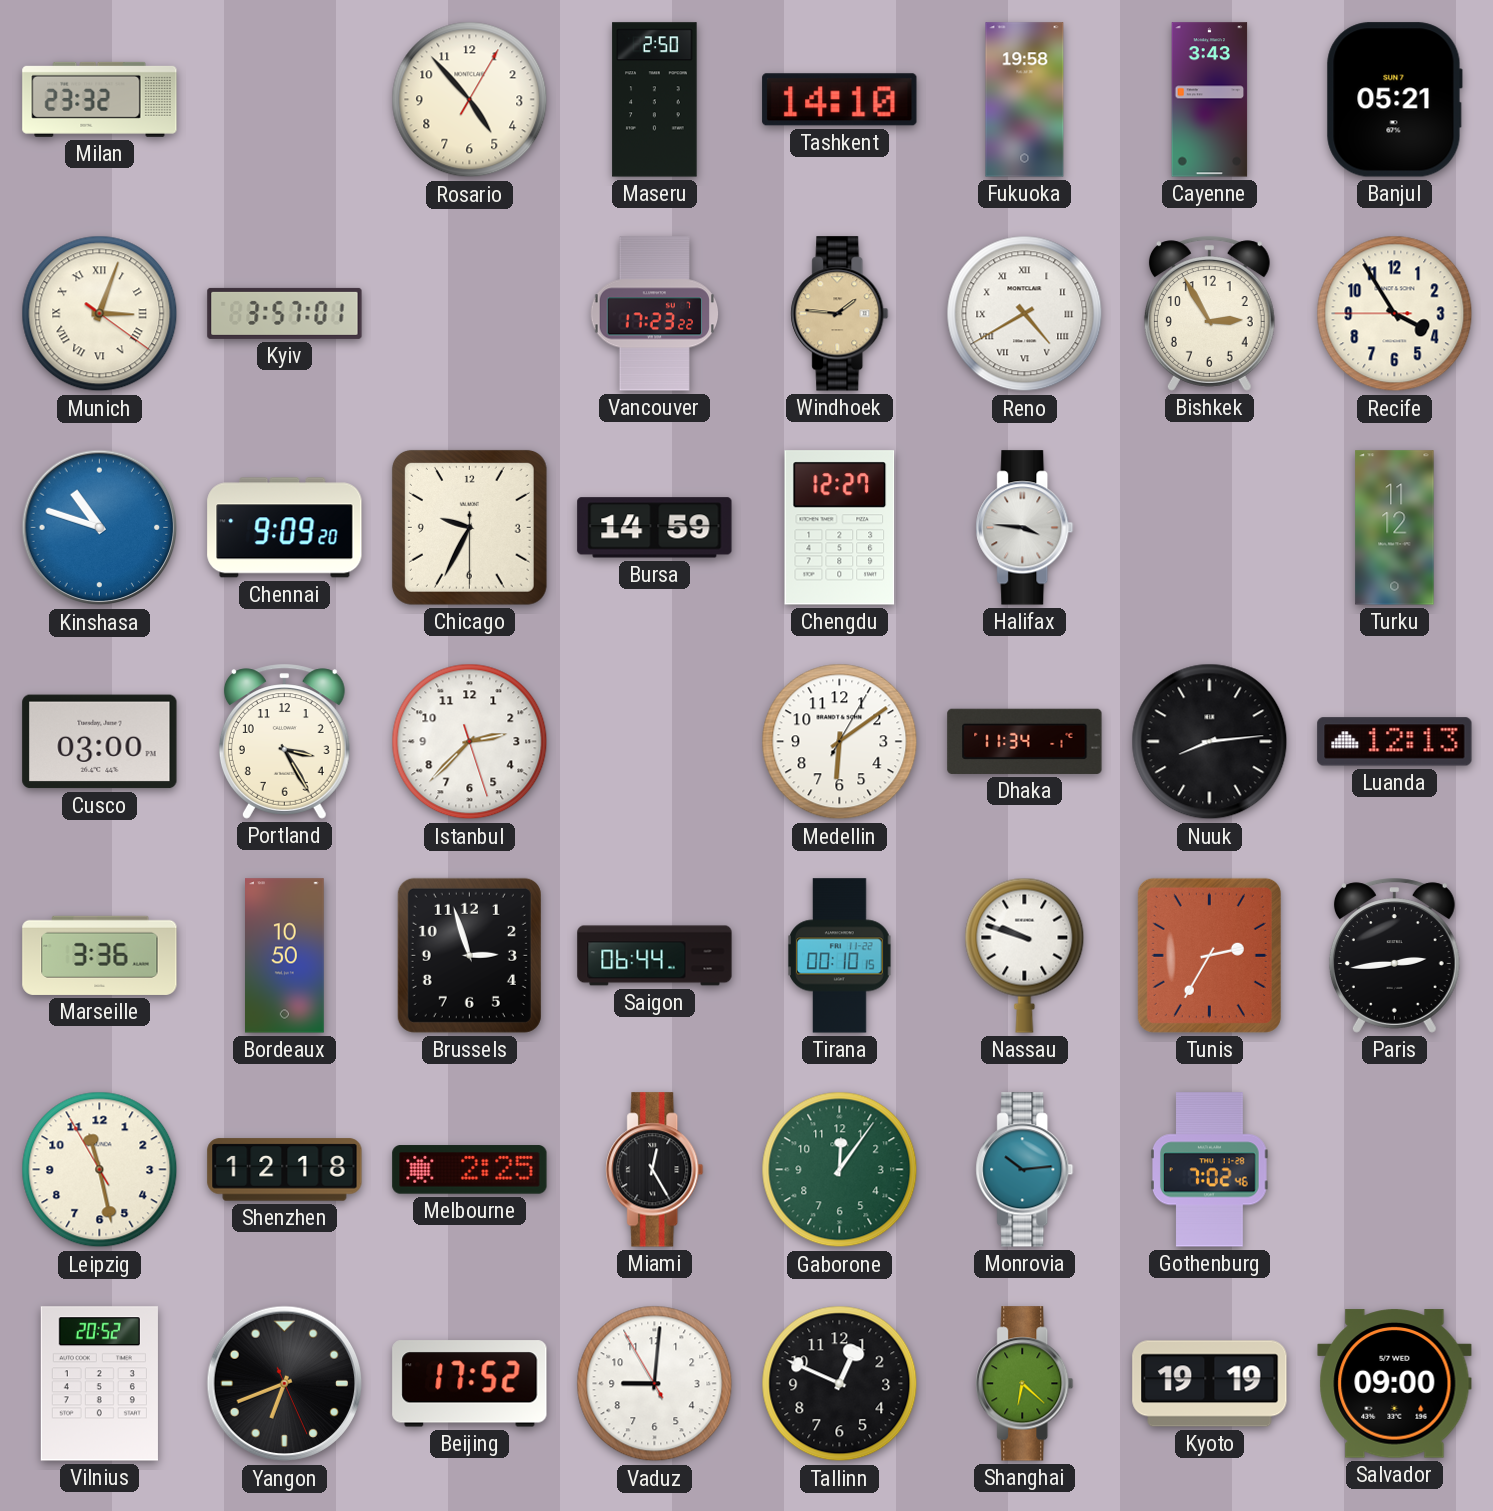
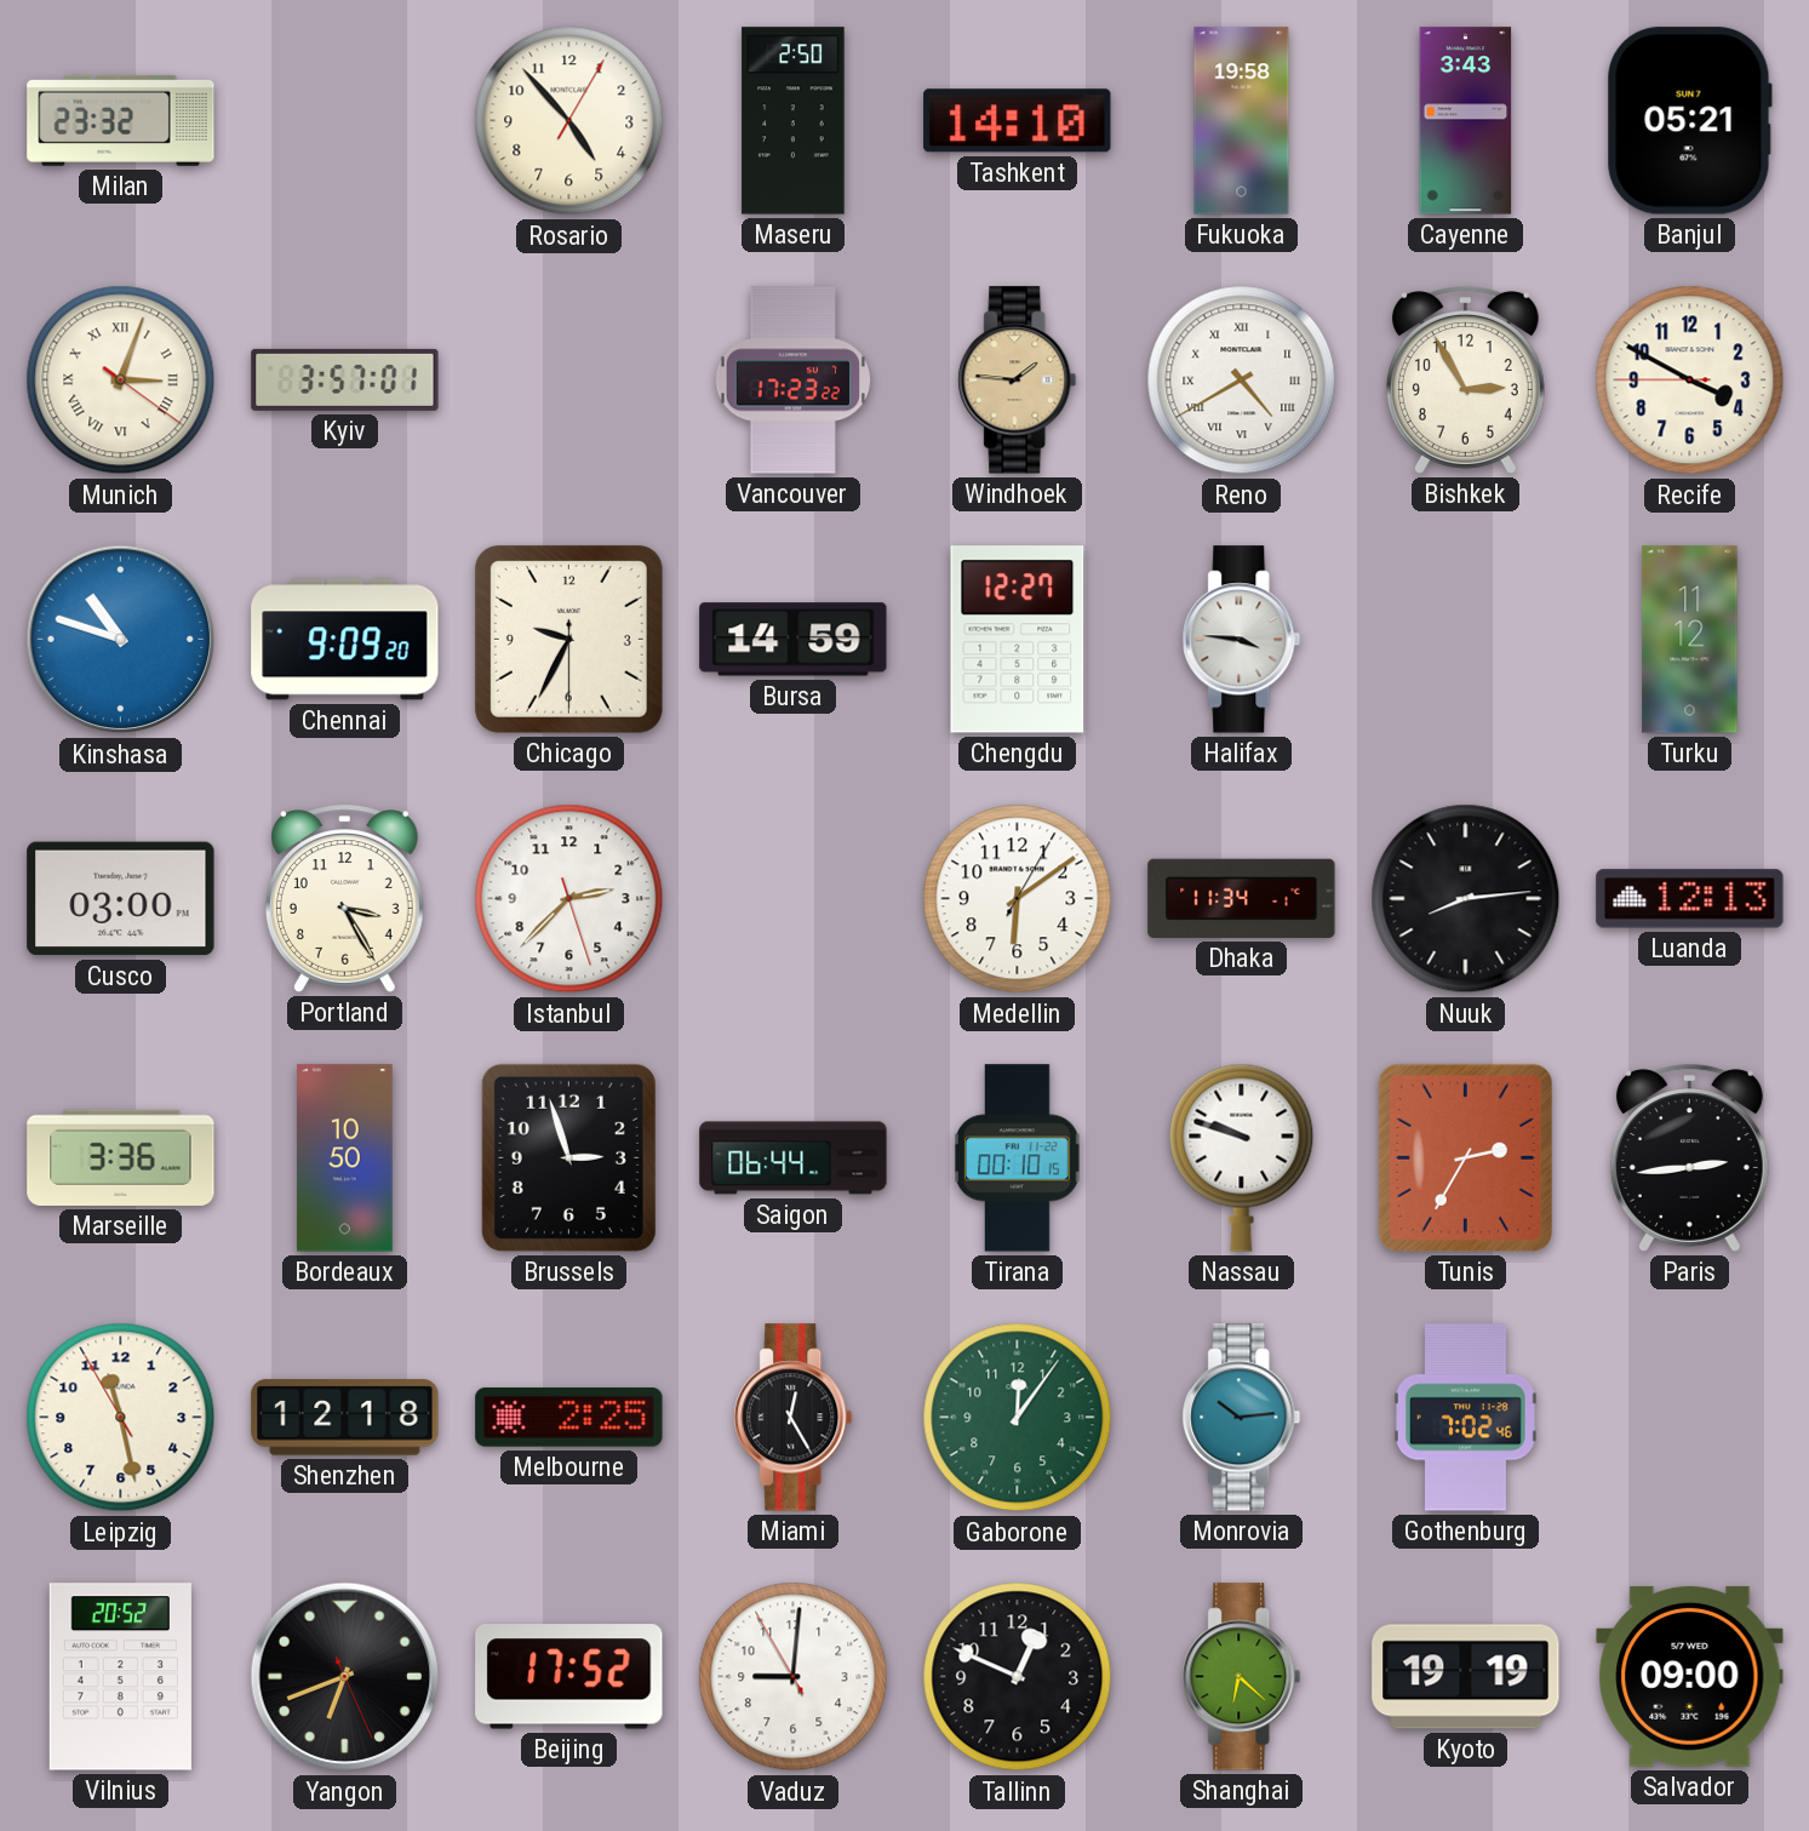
Recife: 3:54 -> 3:49
